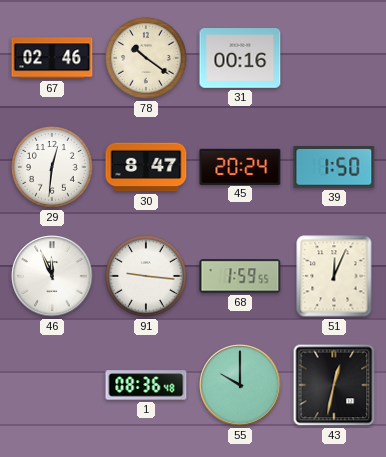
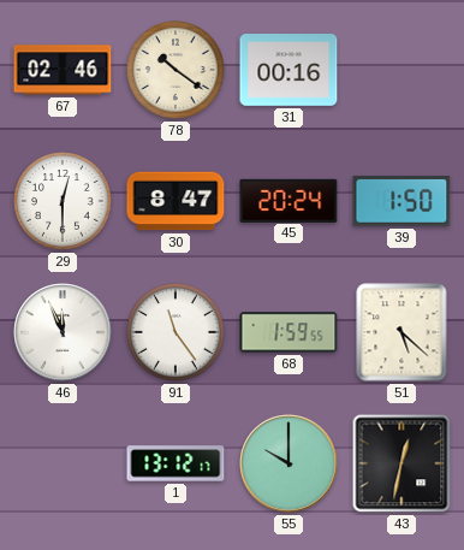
29: 12:31 -> 12:30
91: 9:16 -> 11:24
51: 12:04 -> 5:22
1: 08:36 -> 13:12
